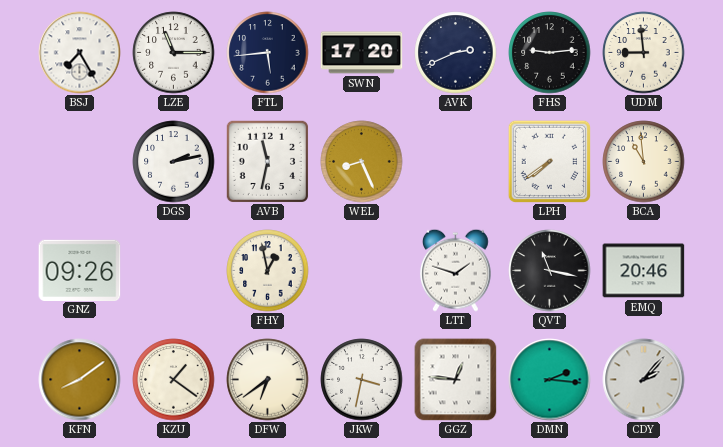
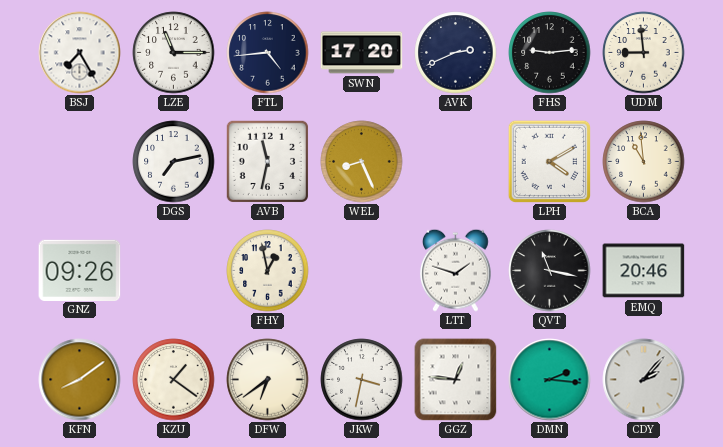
FTL: 5:44 -> 4:44
DGS: 2:13 -> 7:13
LPH: 7:39 -> 4:10
